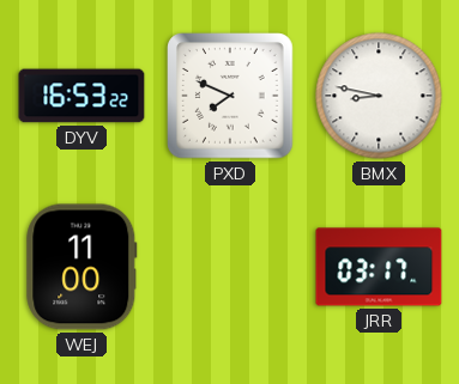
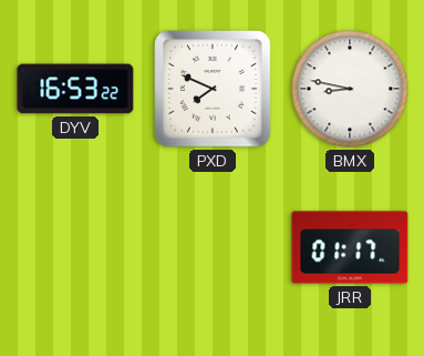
WEJ: 11:00 -> none
JRR: 03:17 -> 01:17
